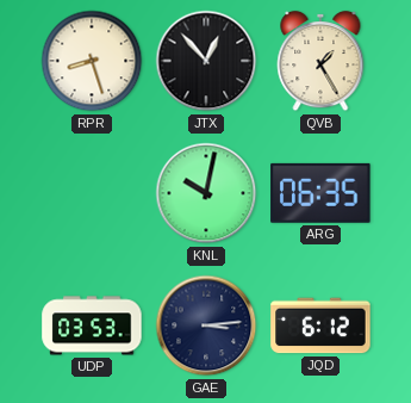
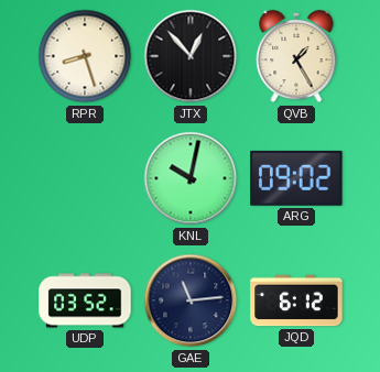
ARG: 06:35 -> 09:02
UDP: 03:53 -> 03:52
GAE: 3:14 -> 11:14
